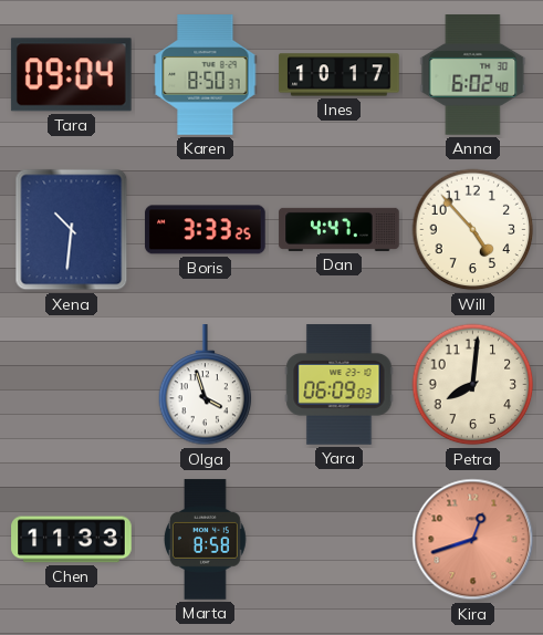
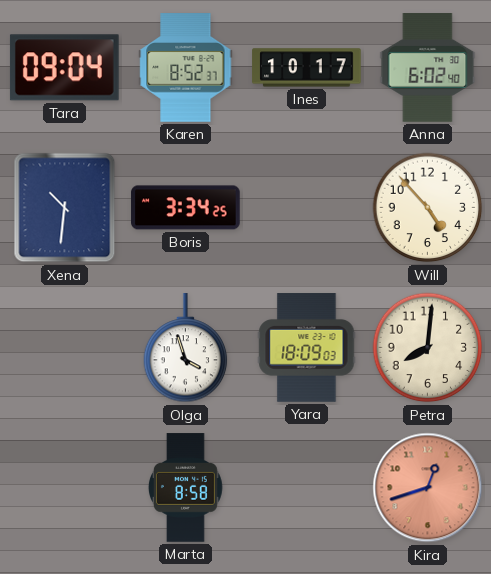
Karen: 8:50 -> 8:52
Boris: 3:33 -> 3:34
Dan: 4:47 -> none
Yara: 06:09 -> 18:09
Chen: 11:33 -> none
